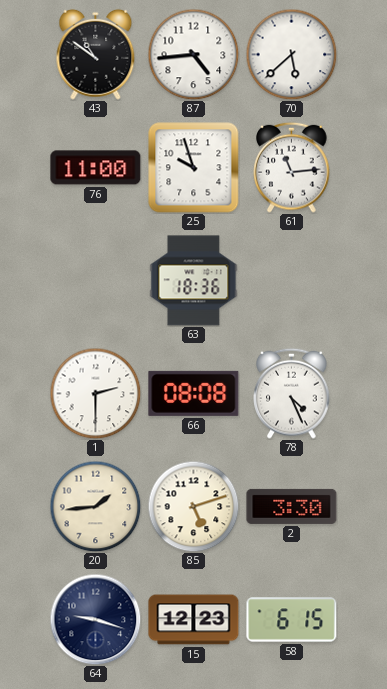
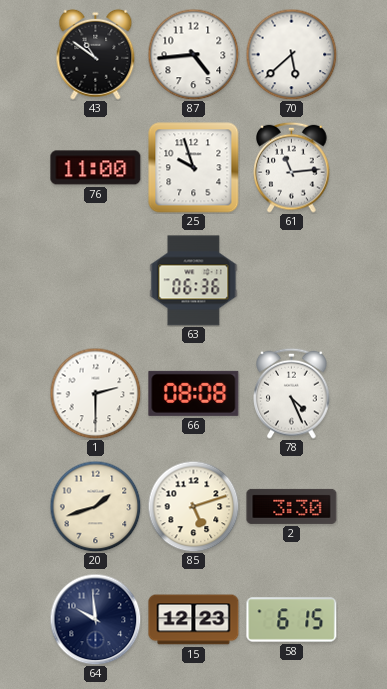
63: 18:36 -> 06:36
20: 1:44 -> 1:42
64: 9:18 -> 9:59
